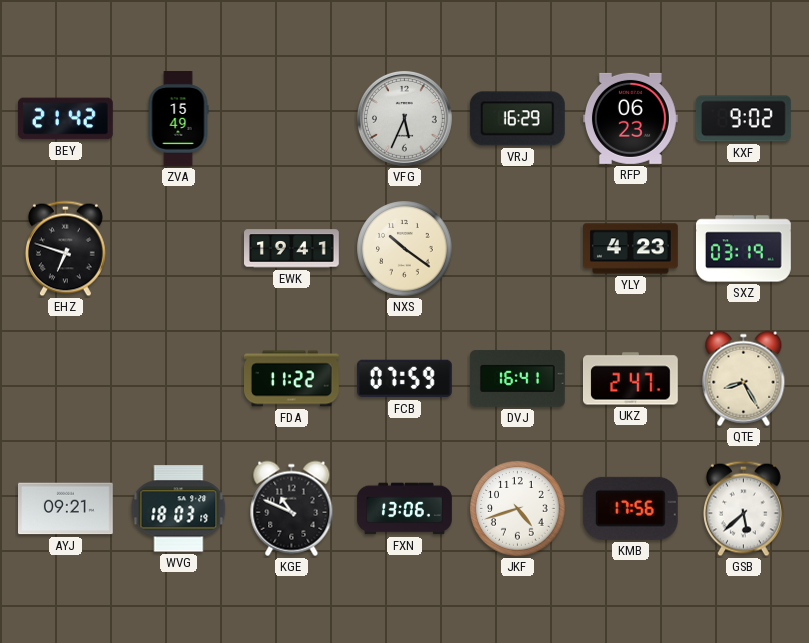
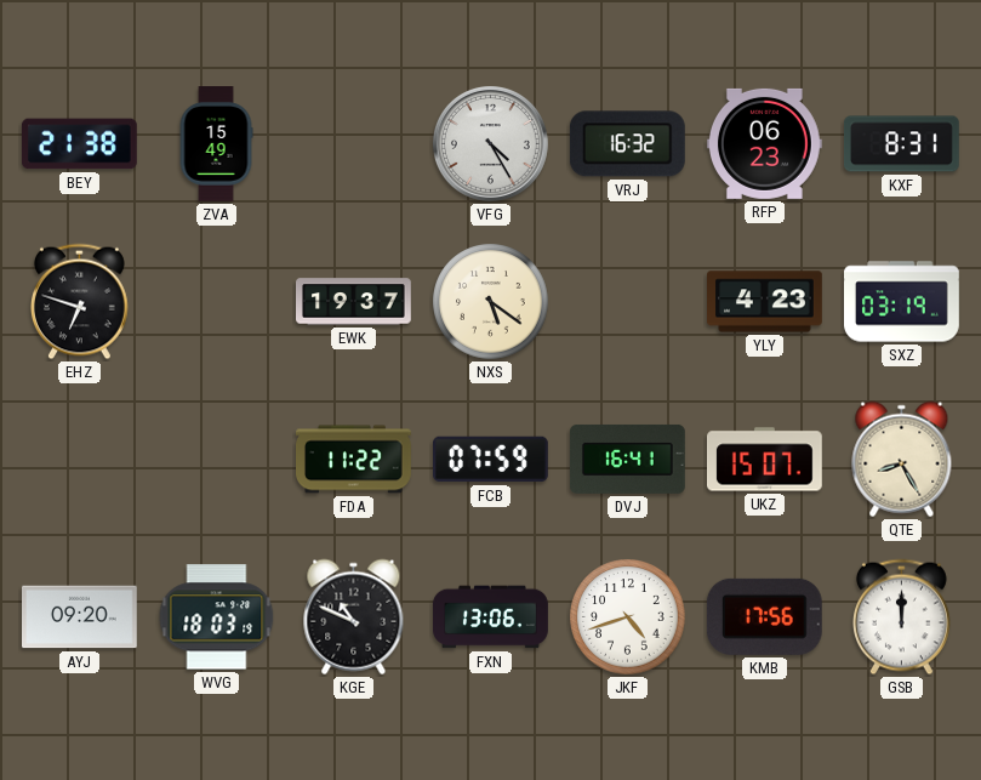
BEY: 21:42 -> 21:38
VFG: 5:34 -> 4:25
VRJ: 16:29 -> 16:32
KXF: 9:02 -> 8:31
EWK: 19:41 -> 19:37
NXS: 10:21 -> 5:21
UKZ: 2:47 -> 15:07
AYJ: 09:21 -> 09:20
GSB: 5:38 -> 12:00
